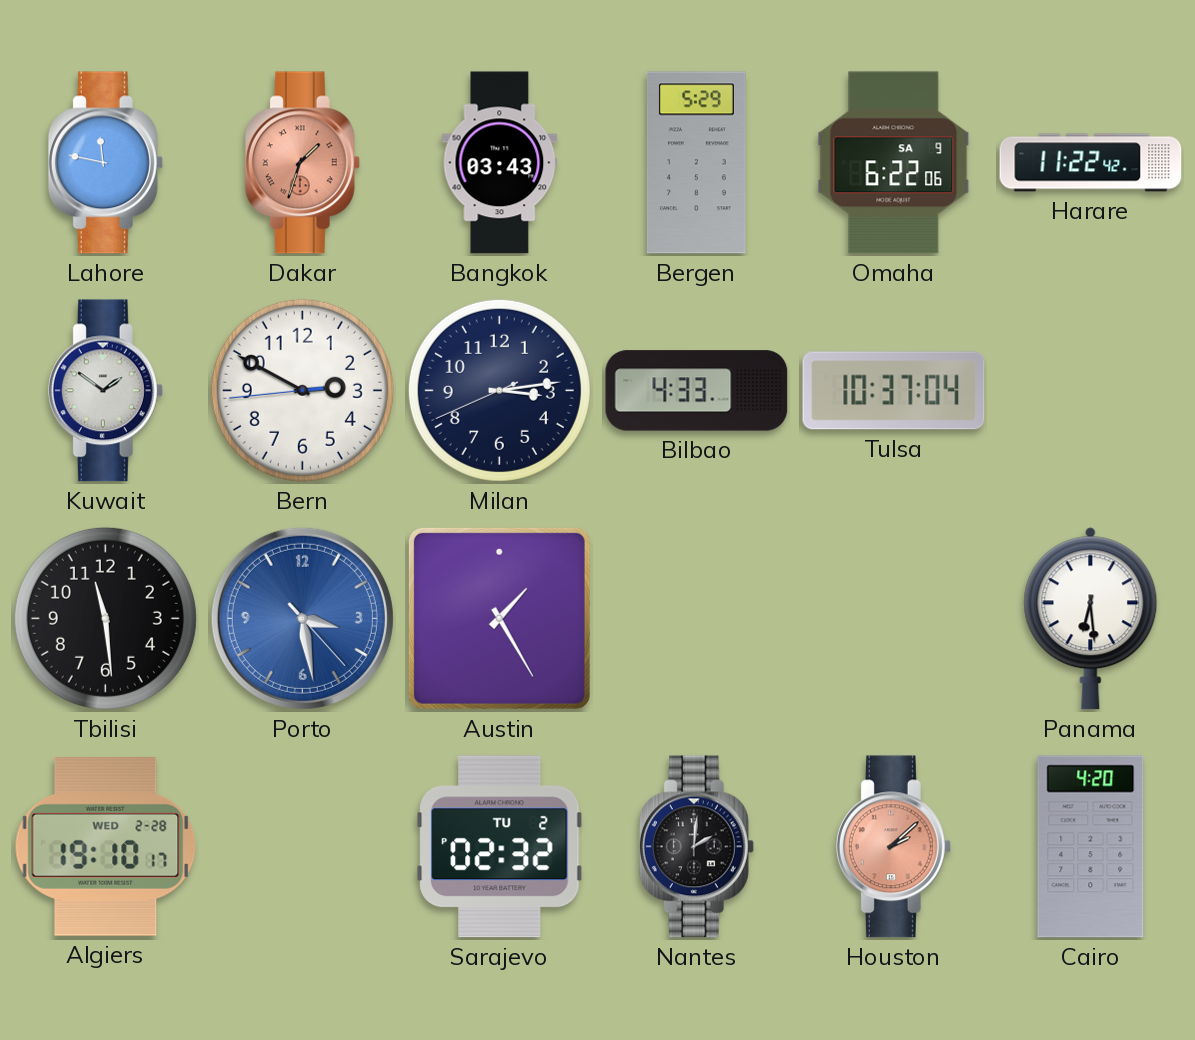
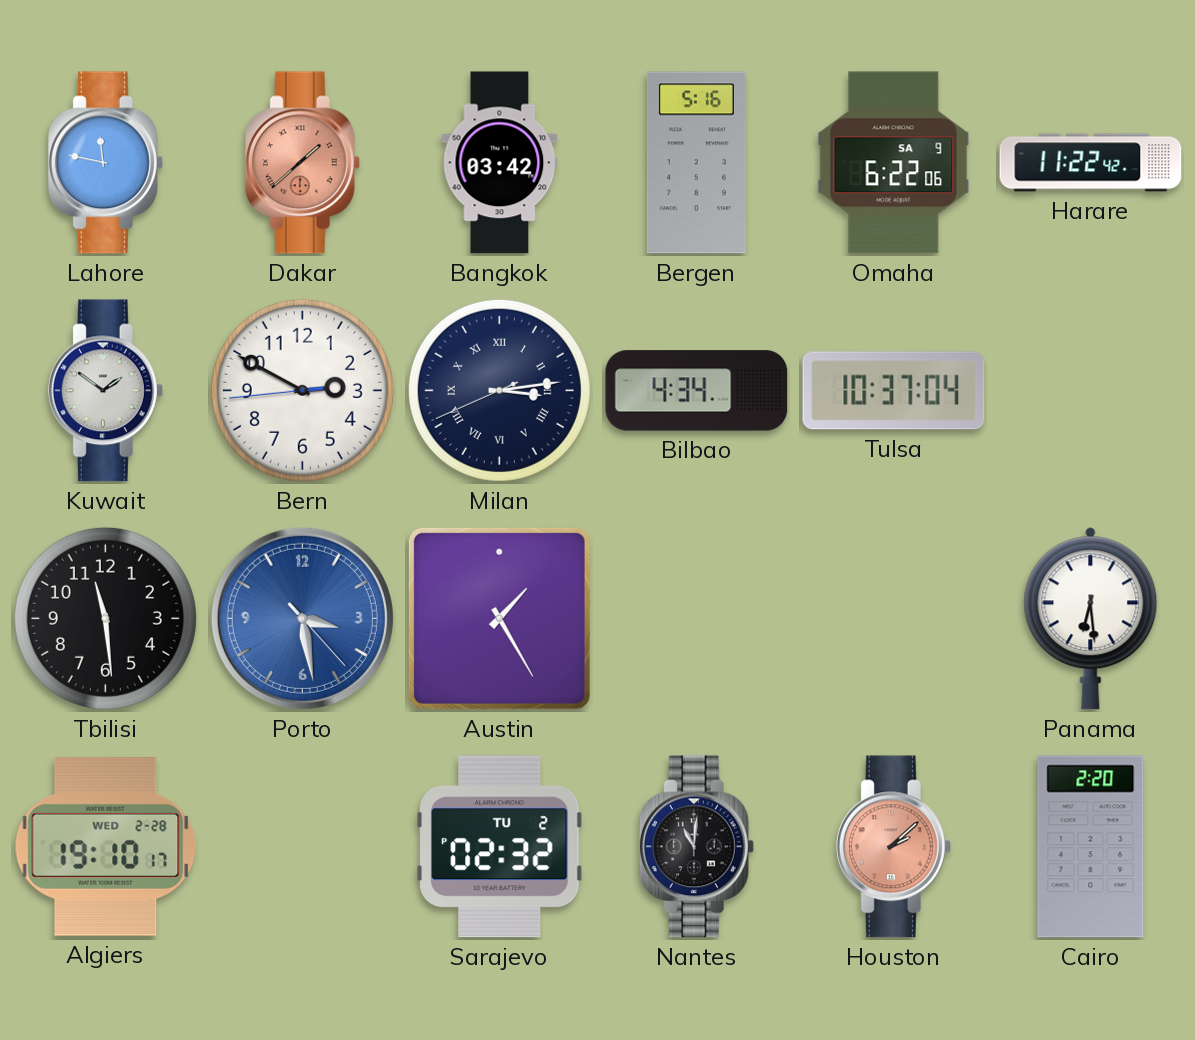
Dakar: 1:33 -> 1:38
Bangkok: 03:43 -> 03:42
Bergen: 5:29 -> 5:16
Milan numerals: Arabic -> Roman
Bilbao: 4:33 -> 4:34
Nantes: 2:01 -> 11:01
Cairo: 4:20 -> 2:20
